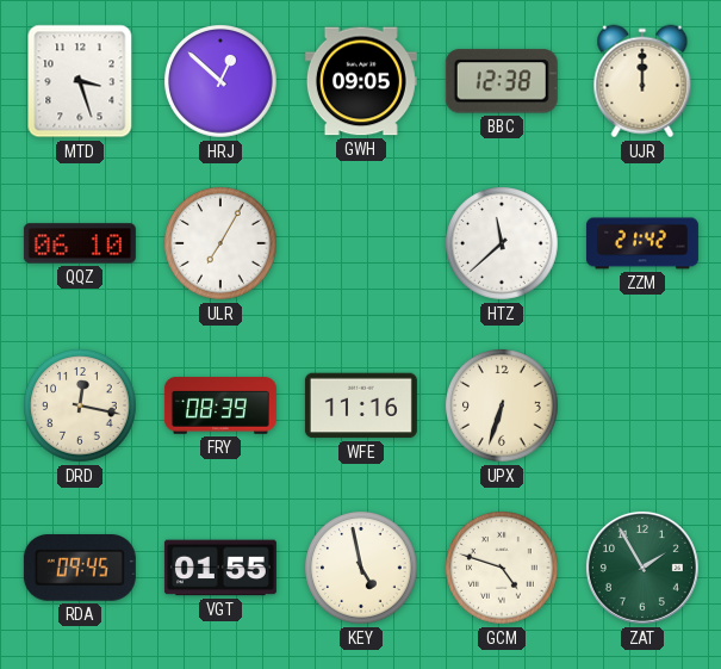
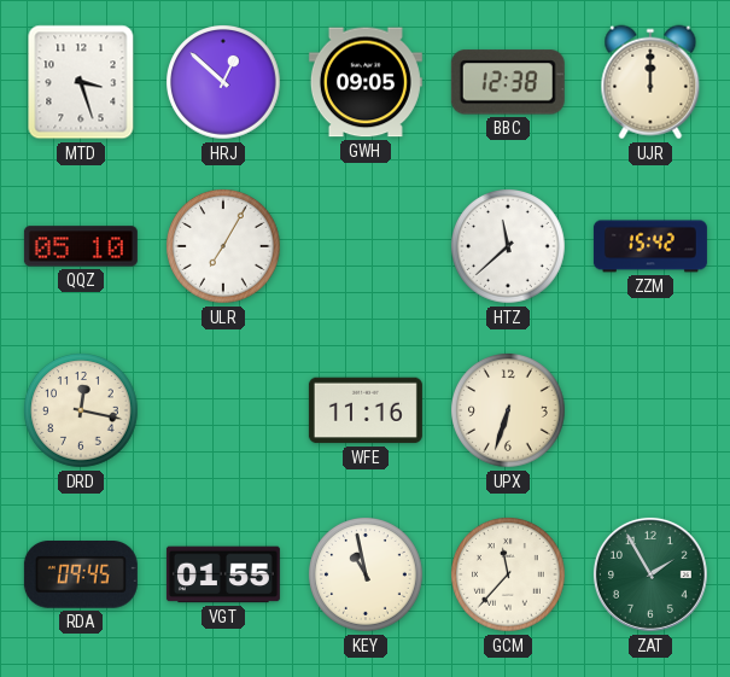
QQZ: 06:10 -> 05:10
ZZM: 21:42 -> 15:42
FRY: 08:39 -> none
KEY: 4:58 -> 10:58
GCM: 4:48 -> 11:37
